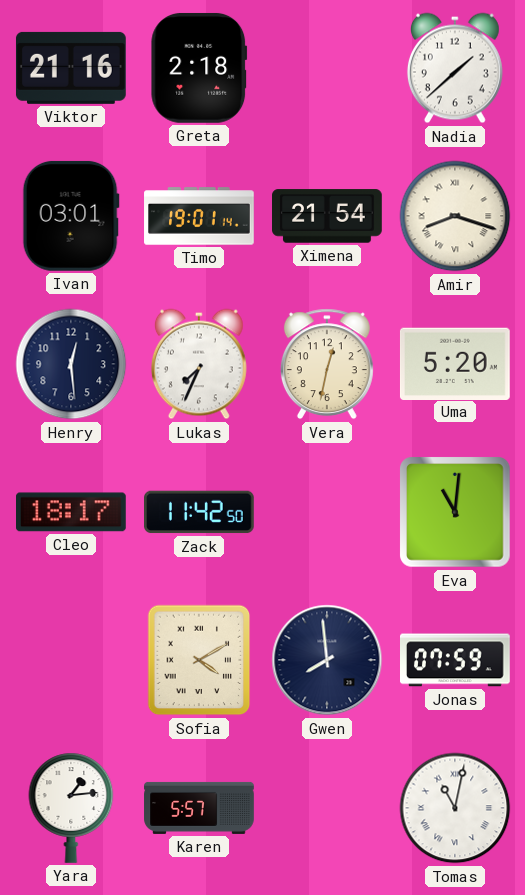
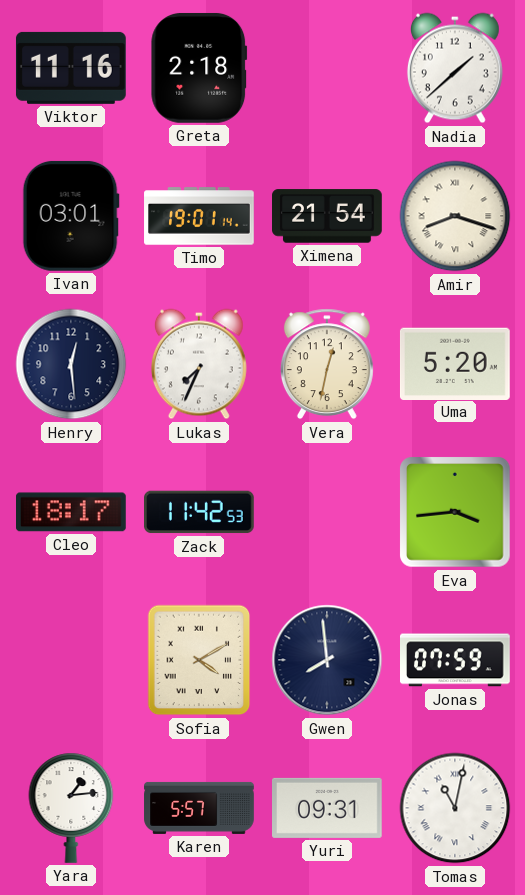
Viktor: 21:16 -> 11:16
Zack: 11:42:50 -> 11:42:53
Eva: 11:01 -> 3:44
Yuri: none -> 09:31
